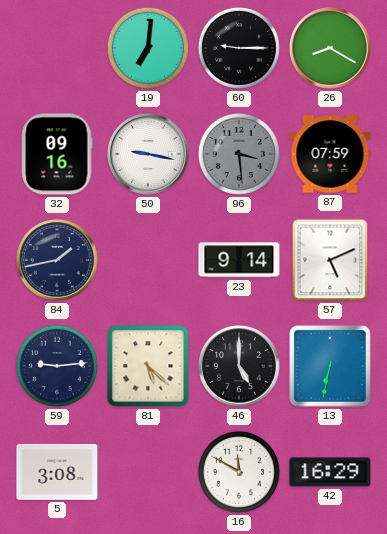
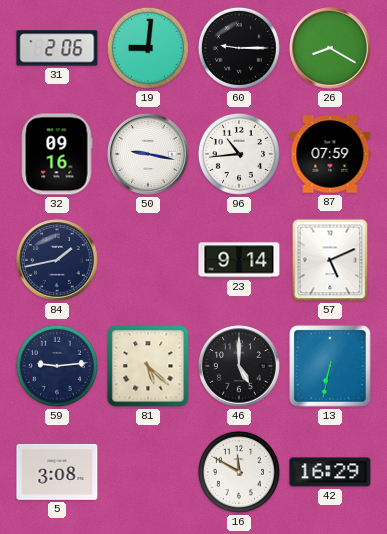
31: none -> 2:06
19: 7:01 -> 9:01
96: 3:29 -> 10:44
96 dial: grey -> white
